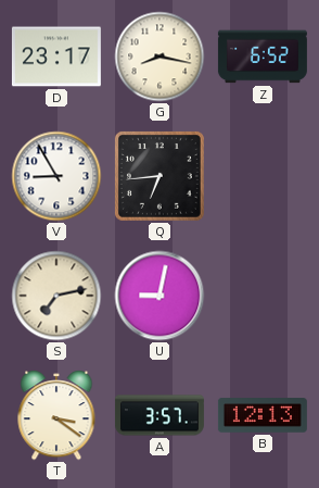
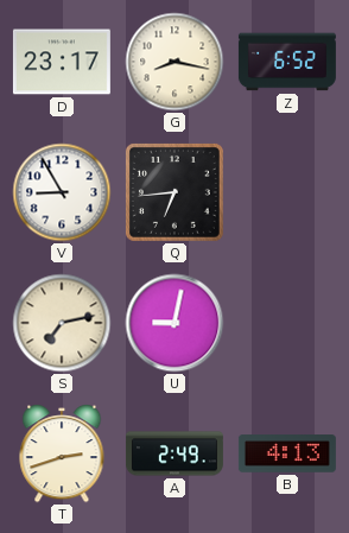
T: 3:21 -> 2:42
A: 3:57 -> 2:49
B: 12:13 -> 4:13
